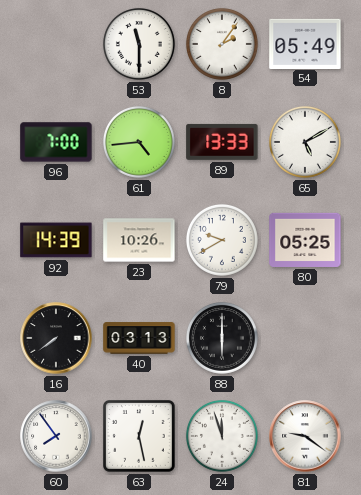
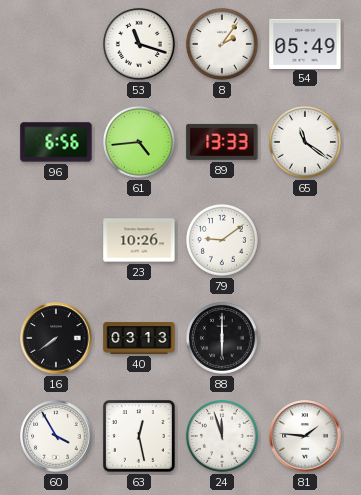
53: 11:30 -> 11:18
96: 7:00 -> 6:56
65: 5:10 -> 11:21
92: 14:39 -> none
79: 9:40 -> 9:09
80: 05:25 -> none
60: 7:54 -> 3:55
81: 9:21 -> 1:46
